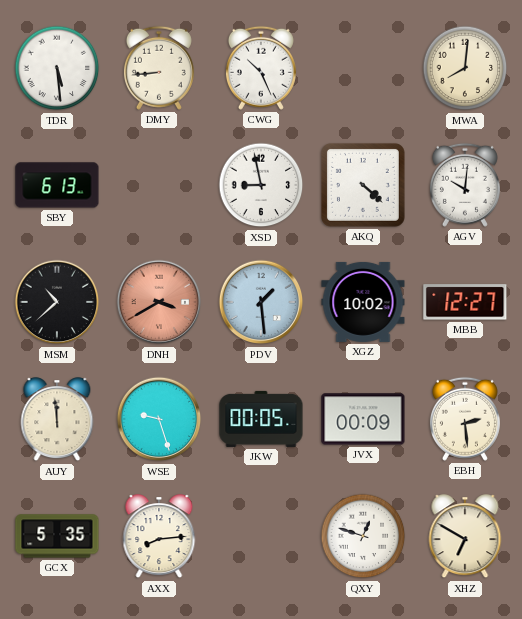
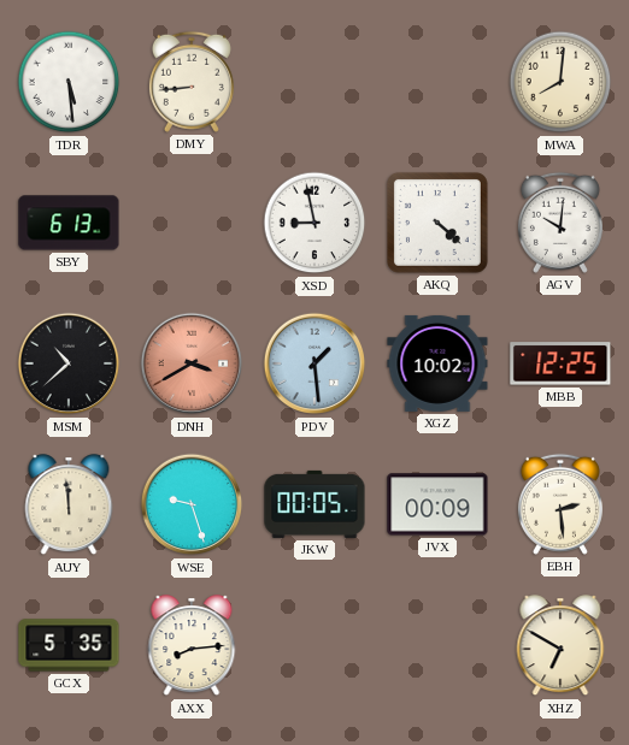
CWG: 10:26 -> none
MBB: 12:27 -> 12:25
QXY: 12:48 -> none
